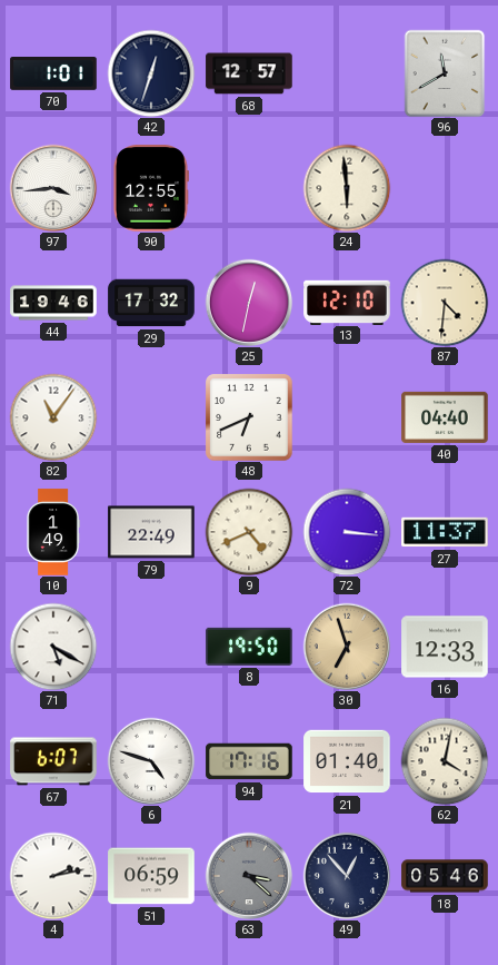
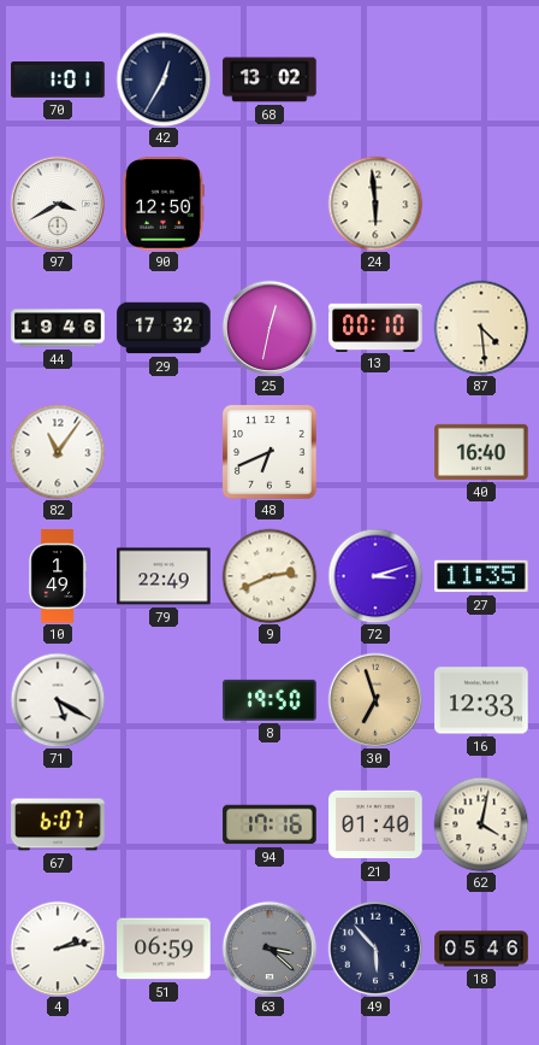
42: 12:33 -> 12:35
68: 12:57 -> 13:02
96: 11:40 -> none
97: 3:44 -> 3:40
90: 12:55 -> 12:50
13: 12:10 -> 00:10
87: 4:31 -> 4:29
40: 04:40 -> 16:40
9: 4:41 -> 2:41
72: 3:16 -> 3:12
27: 11:37 -> 11:35
6: 4:48 -> none
49: 12:53 -> 5:53
